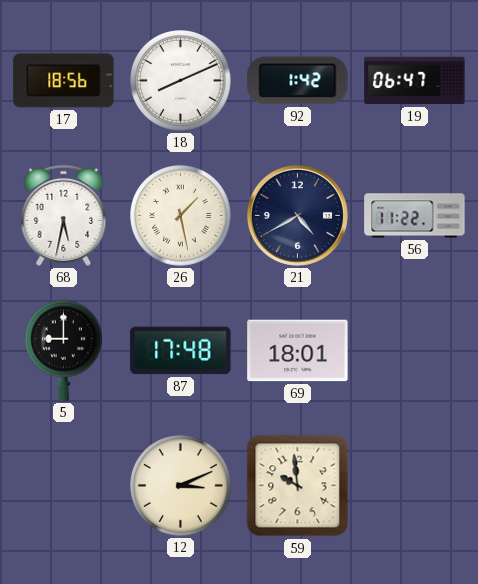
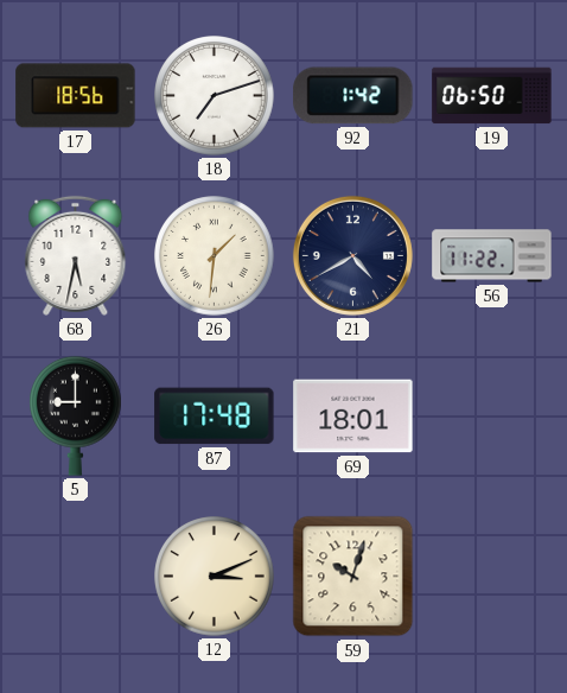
18: 8:11 -> 7:12
19: 06:47 -> 06:50
26: 1:28 -> 1:31
59: 9:59 -> 10:03
